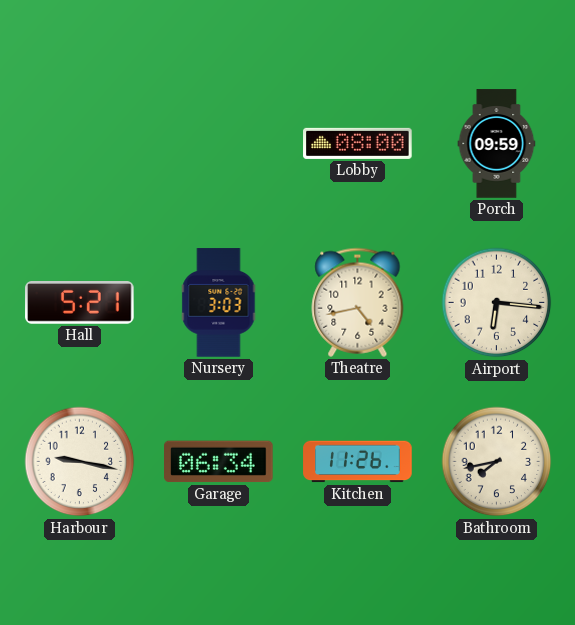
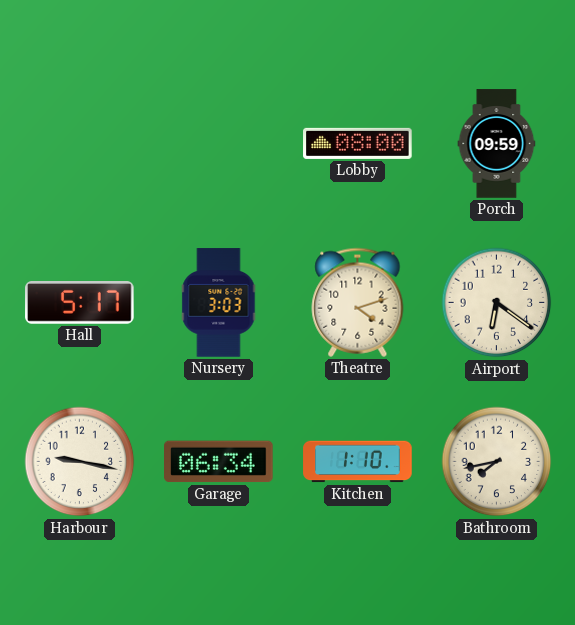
Hall: 5:21 -> 5:17
Theatre: 4:43 -> 4:12
Airport: 6:16 -> 6:21
Kitchen: 11:26 -> 1:10
